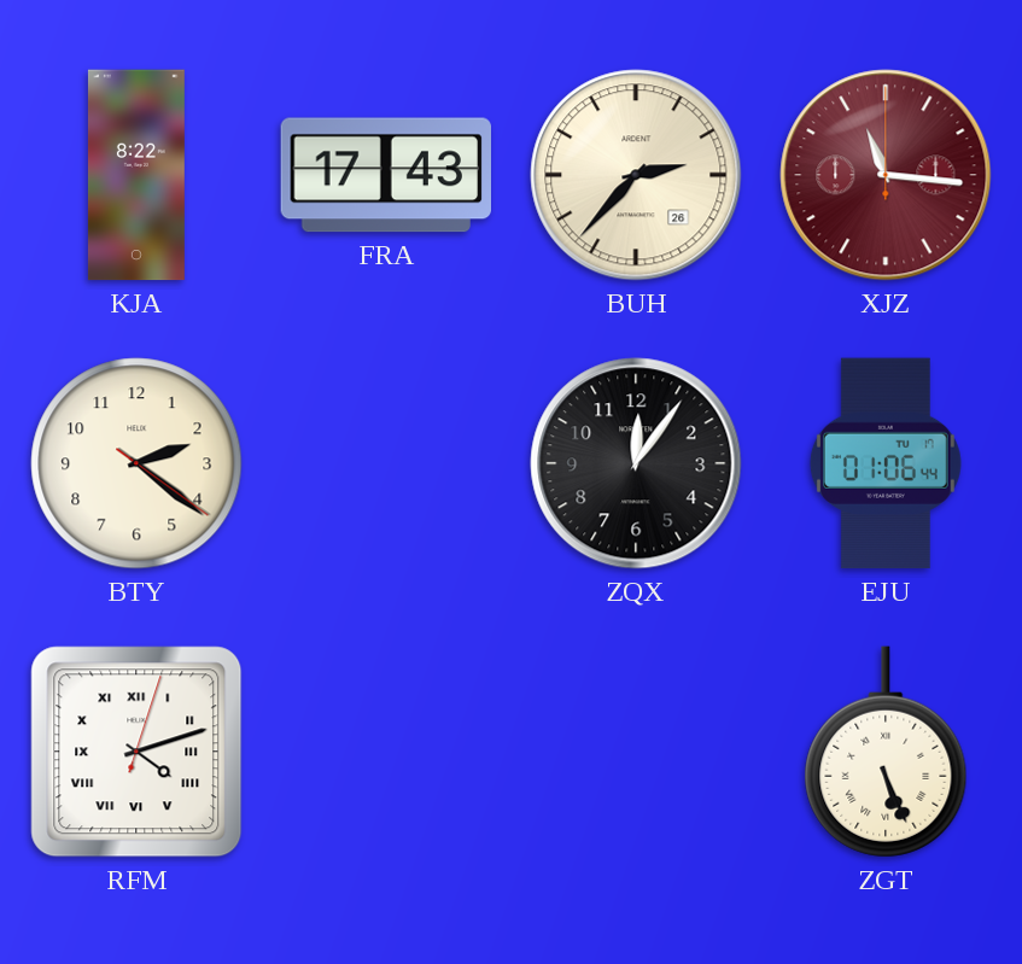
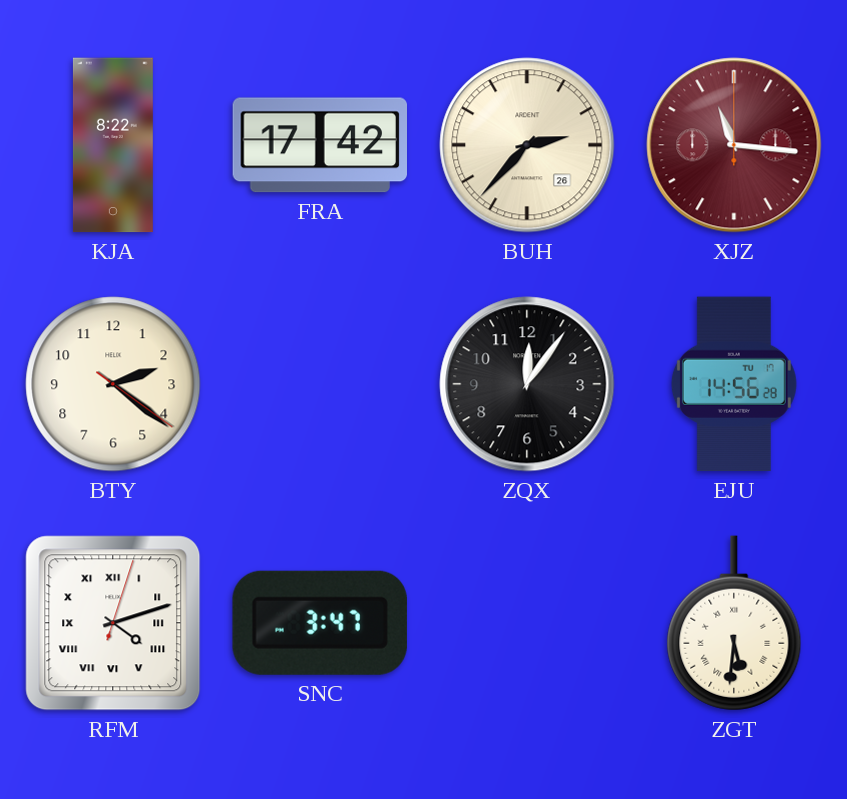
FRA: 17:43 -> 17:42
EJU: 01:06 -> 14:56
SNC: none -> 3:47
ZGT: 5:26 -> 5:31
